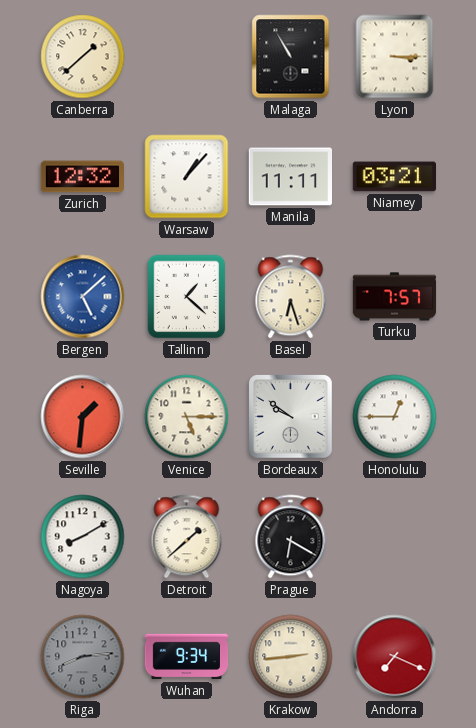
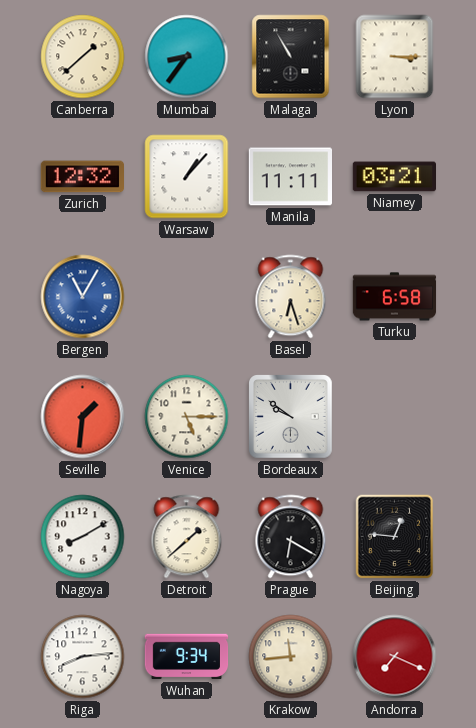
Mumbai: none -> 8:36
Bergen: 5:08 -> 11:05
Tallinn: 1:22 -> none
Turku: 7:57 -> 6:58
Honolulu: 12:45 -> none
Beijing: none -> 12:46
Riga dial: grey -> white
Krakow: 2:44 -> 11:44
